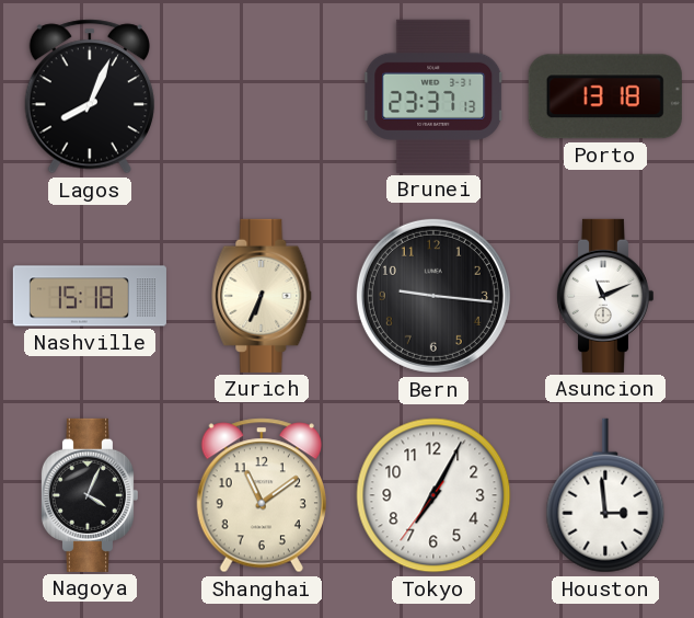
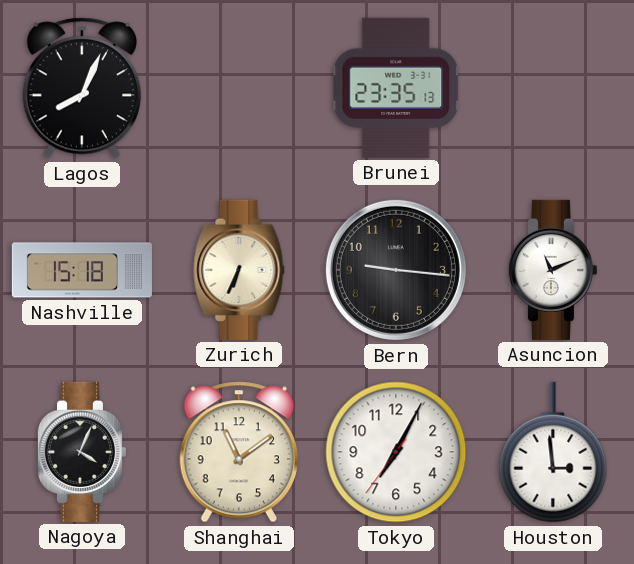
Brunei: 23:37 -> 23:35
Porto: 13:18 -> none
